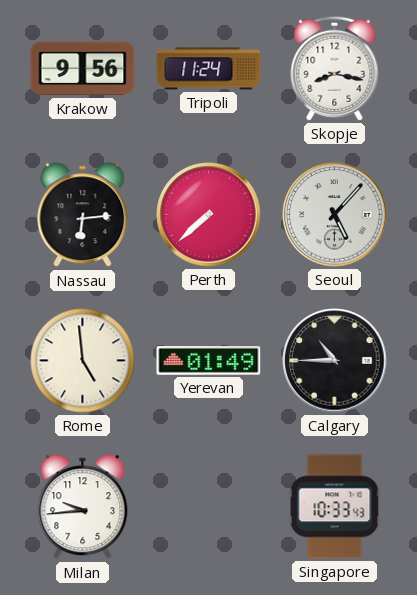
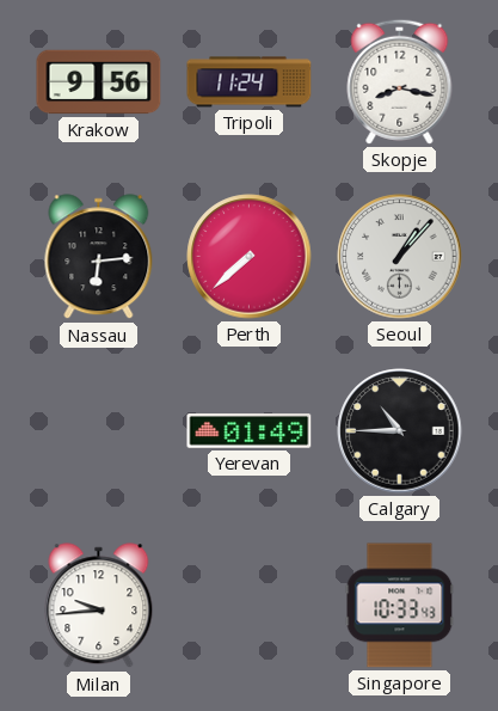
Seoul: 5:07 -> 1:07
Rome: 4:59 -> none
